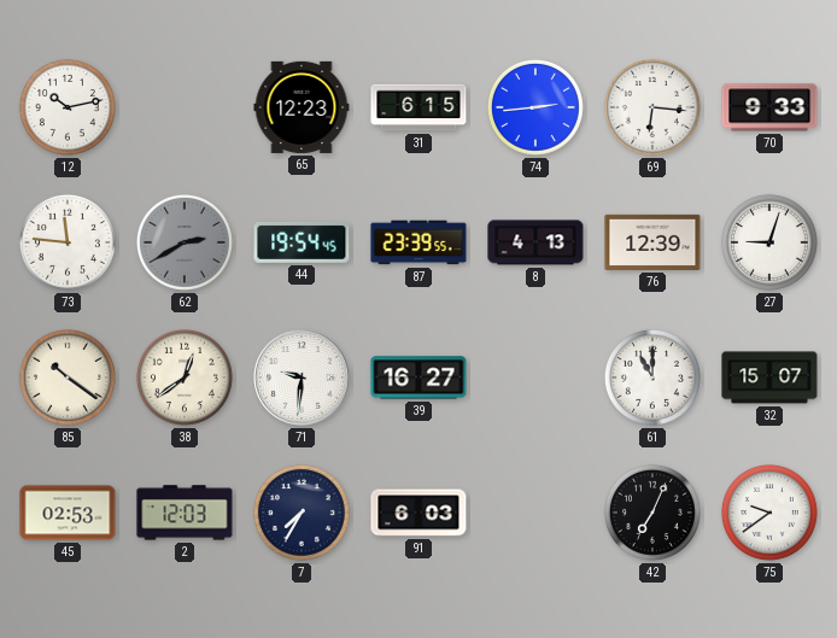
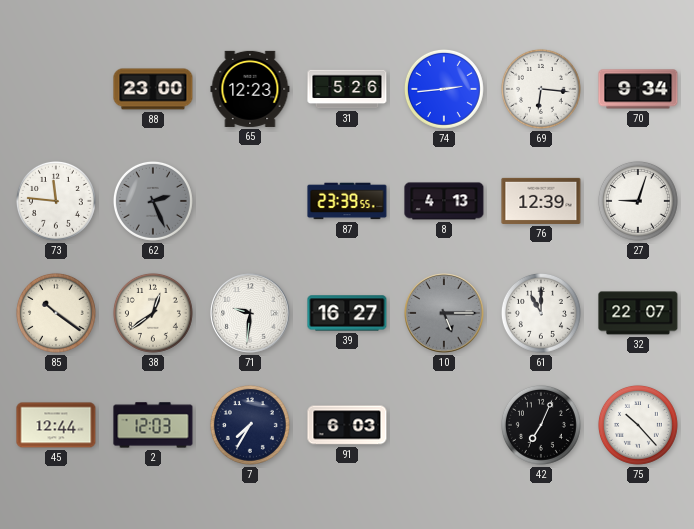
12: 10:13 -> none
88: none -> 23:00
31: 6:15 -> 5:26
70: 9:33 -> 9:34
62: 2:40 -> 2:26
44: 19:54 -> none
10: none -> 5:15
32: 15:07 -> 22:07
45: 02:53 -> 12:44
75: 9:39 -> 10:23
